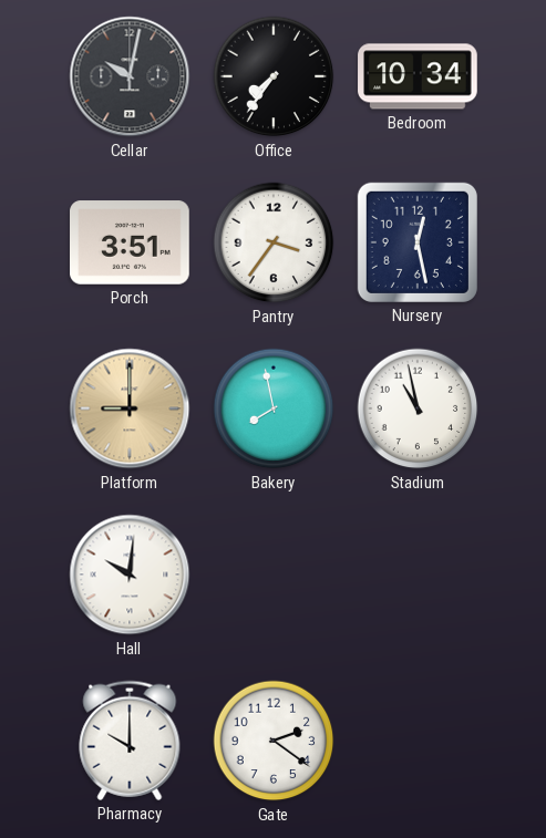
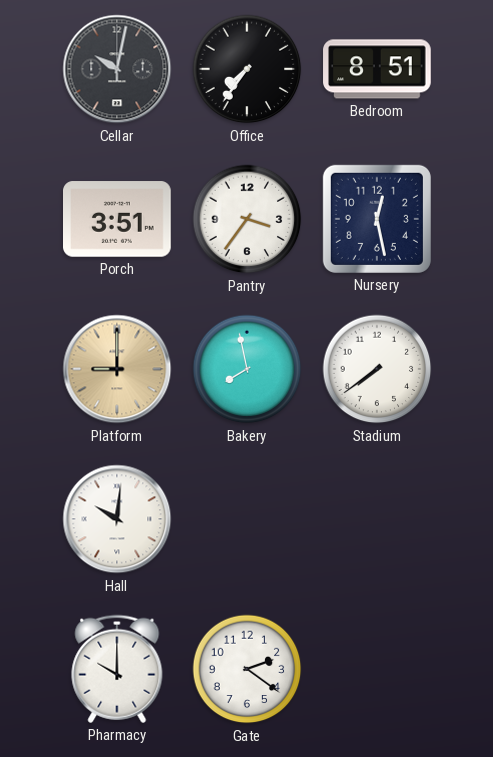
Bedroom: 10:34 -> 8:51
Stadium: 10:58 -> 7:39
